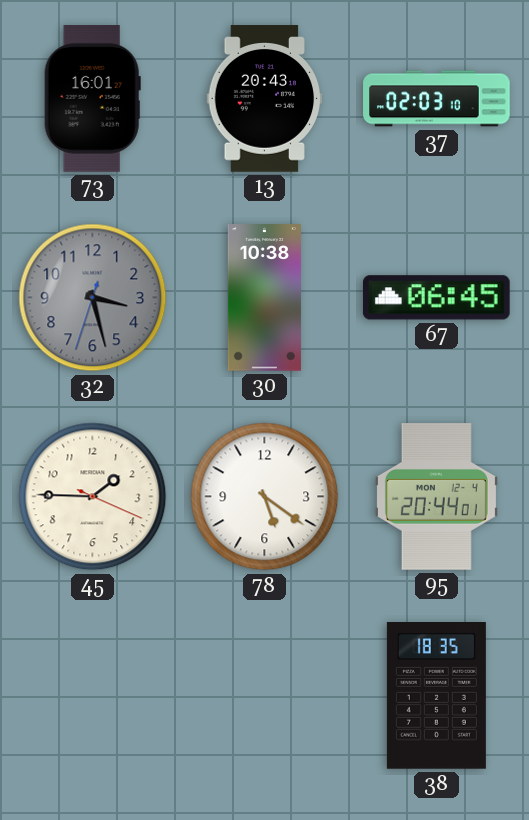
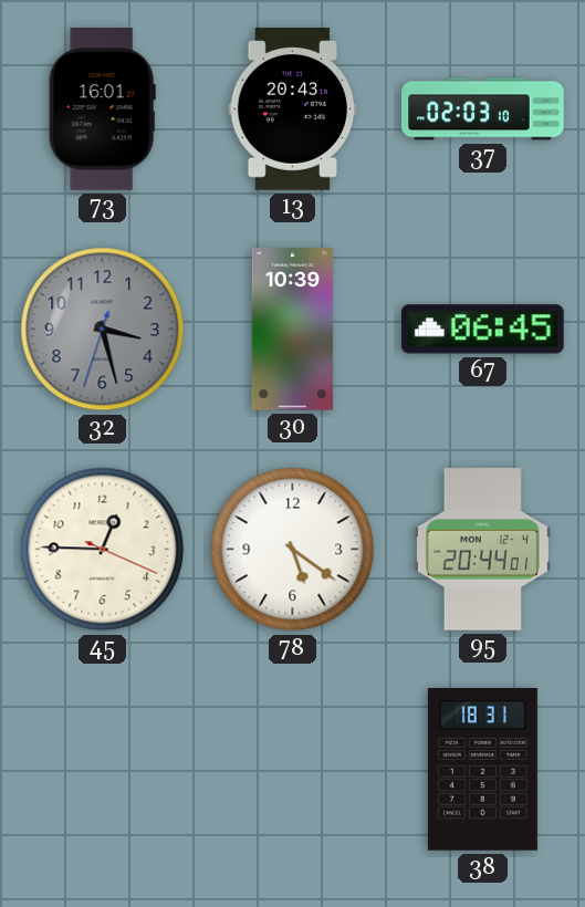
30: 10:38 -> 10:39
45: 1:45 -> 12:45
38: 18:35 -> 18:31
